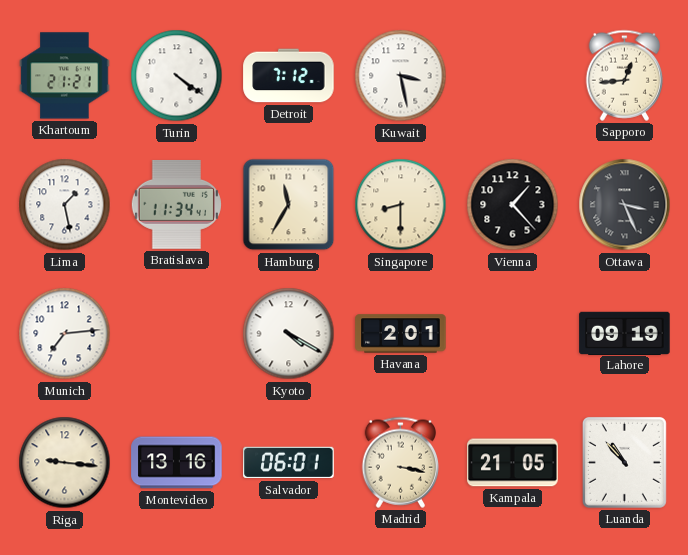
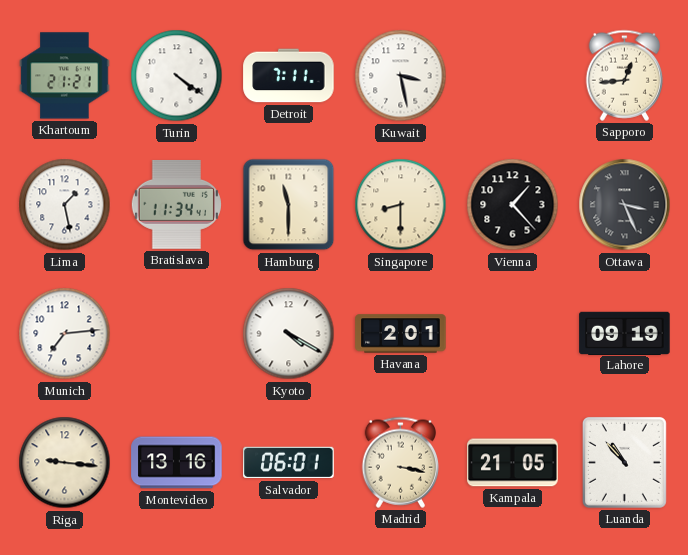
Detroit: 7:12 -> 7:11
Hamburg: 11:35 -> 11:30
